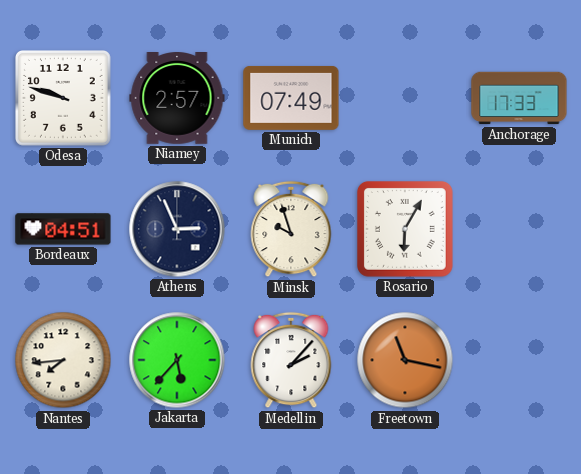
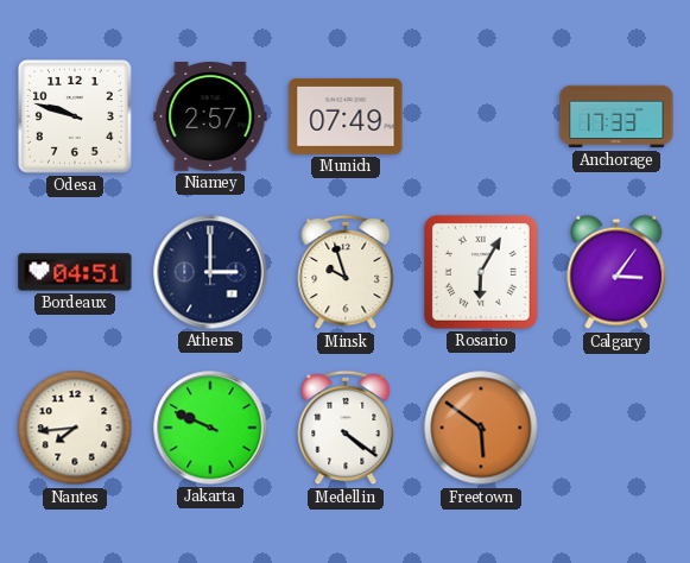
Athens: 2:56 -> 3:00
Calgary: none -> 3:06
Jakarta: 5:37 -> 9:49
Medellin: 2:07 -> 4:21
Freetown: 11:17 -> 5:51
